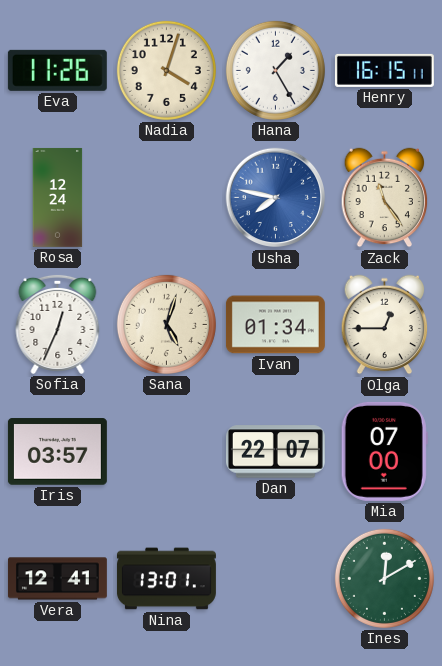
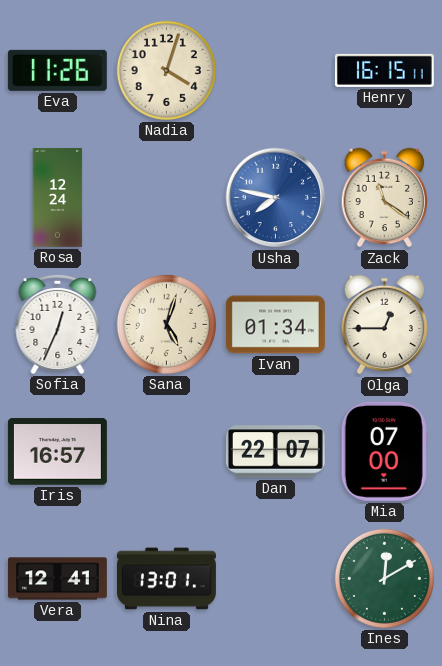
Hana: 1:25 -> none
Zack: 11:24 -> 11:21
Iris: 03:57 -> 16:57
